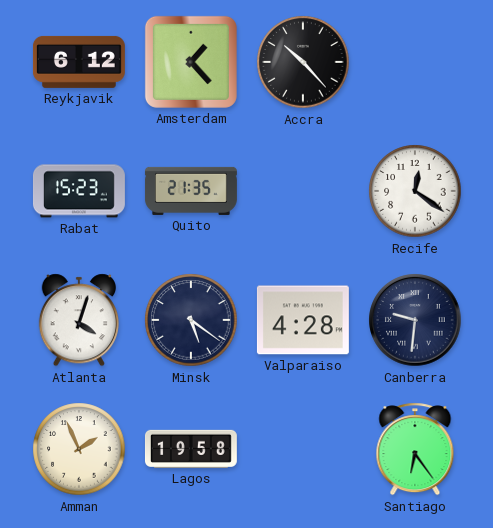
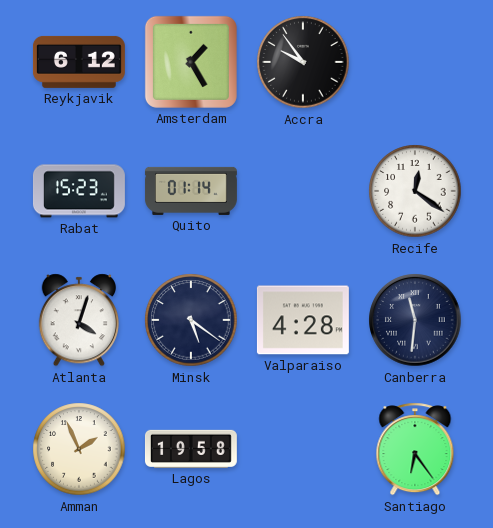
Amsterdam: 1:23 -> 1:25
Accra: 10:23 -> 9:54
Quito: 21:35 -> 01:14
Canberra: 9:31 -> 11:31
